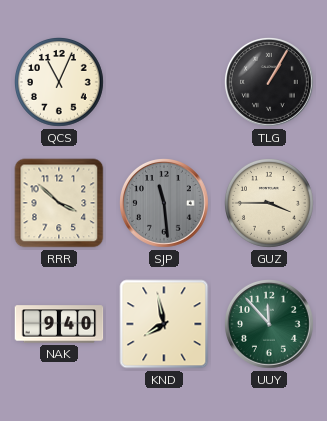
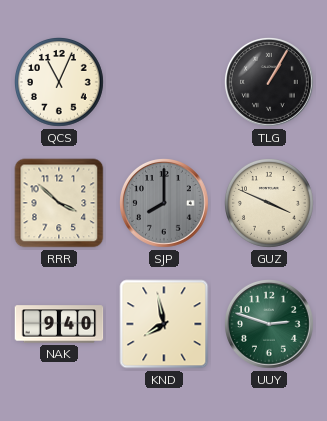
SJP: 11:29 -> 8:00
GUZ: 3:45 -> 3:49
UUY: 11:53 -> 2:48
